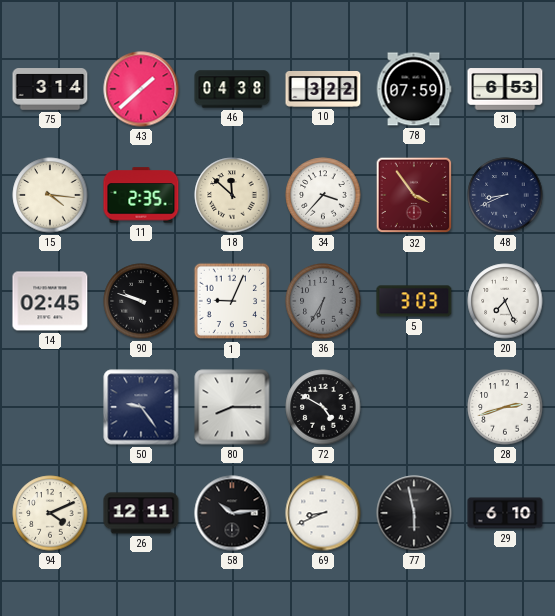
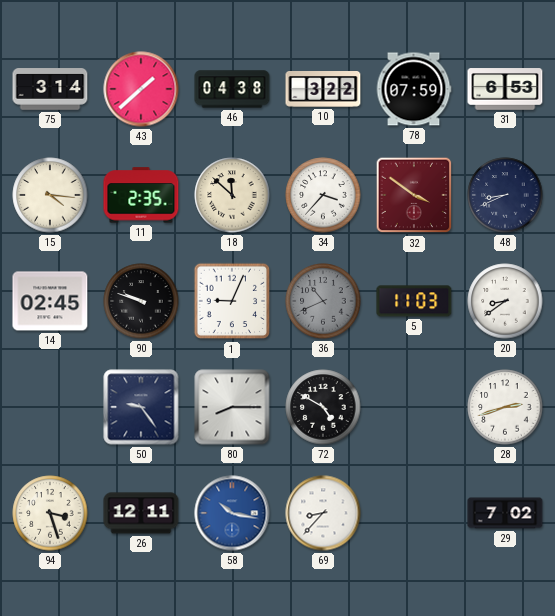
32: 3:54 -> 3:51
36: 6:35 -> 10:41
5: 3:03 -> 11:03
20: 7:26 -> 8:39
94: 4:11 -> 3:27
58: 10:14 -> 10:17
58 dial: black -> blue
69: 8:41 -> 8:37
77: 5:58 -> none
29: 6:10 -> 7:02
